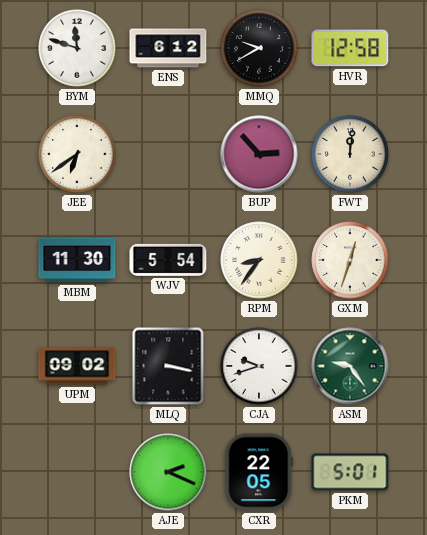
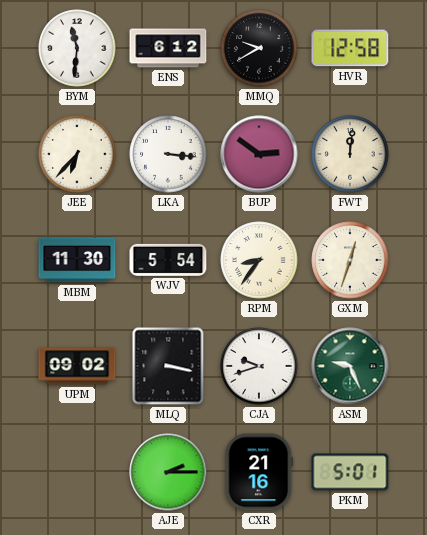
BYM: 11:48 -> 11:31
JEE: 6:39 -> 6:37
LKA: none -> 3:16
BUP: 2:53 -> 2:51
ASM: 9:24 -> 9:26
AJE: 2:19 -> 2:15
CXR: 22:05 -> 21:16
